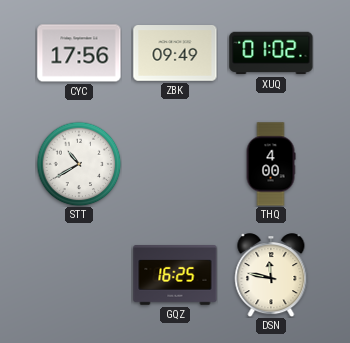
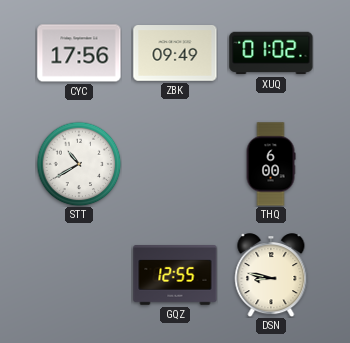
THQ: 4:00 -> 6:00
GQZ: 16:25 -> 12:55
DSN: 11:47 -> 8:47
